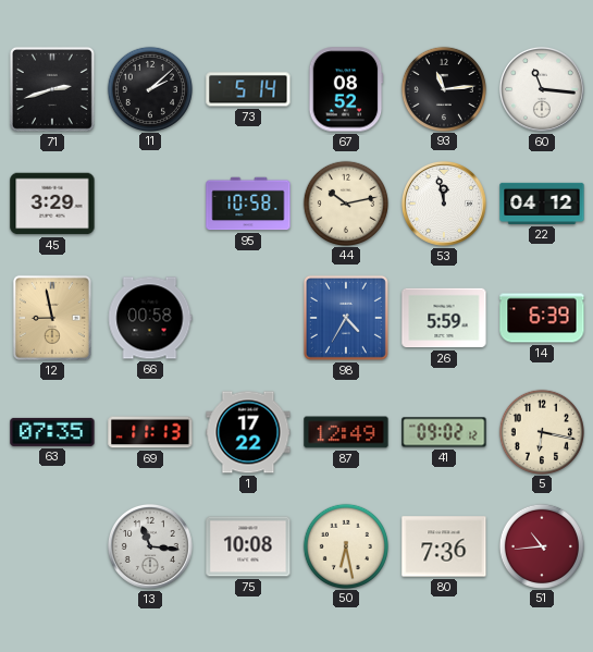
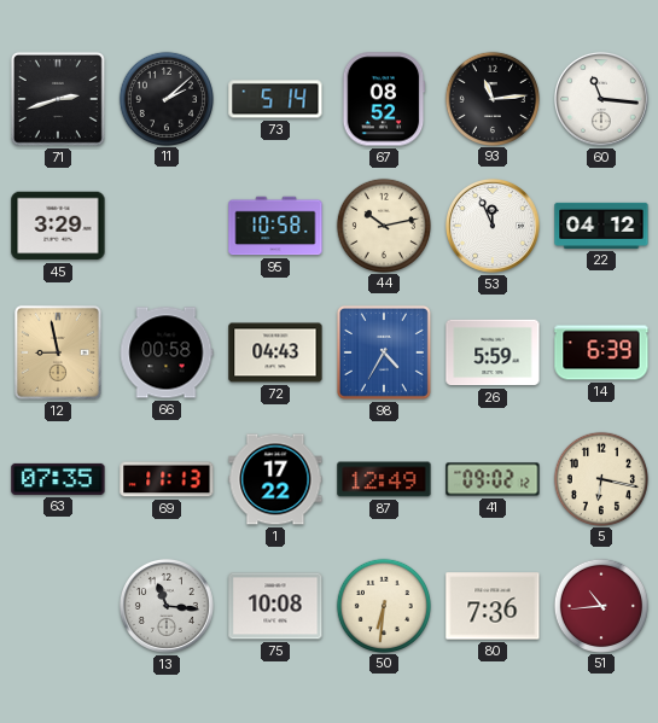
53: 11:58 -> 11:56
72: none -> 04:43
50: 6:28 -> 6:31
